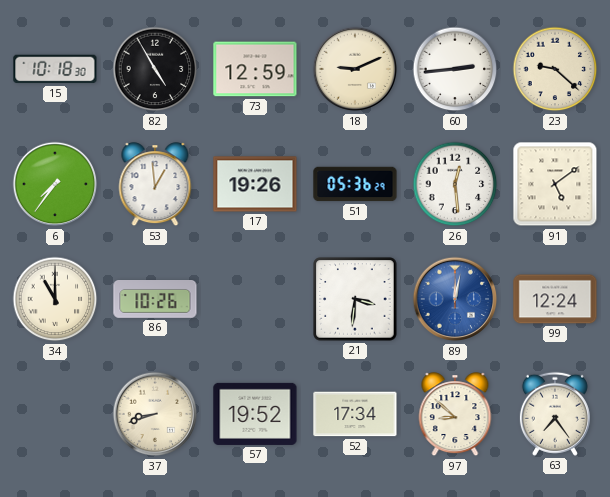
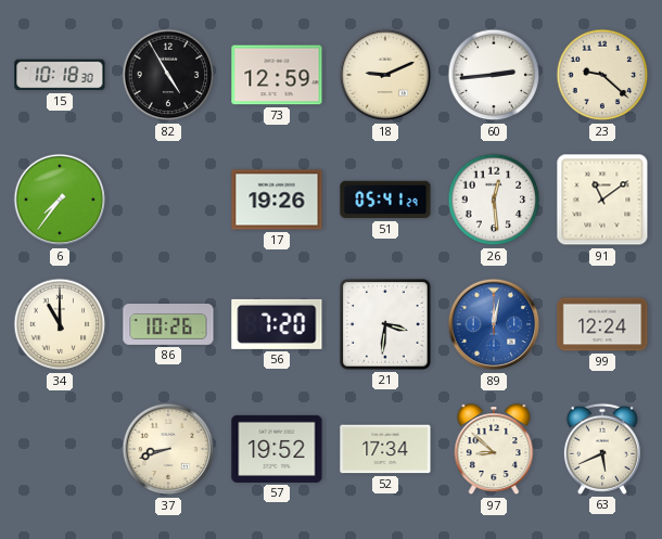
53: 12:59 -> none
51: 05:36 -> 05:41
91: 5:09 -> 11:09
56: none -> 7:20
63: 7:24 -> 5:41
